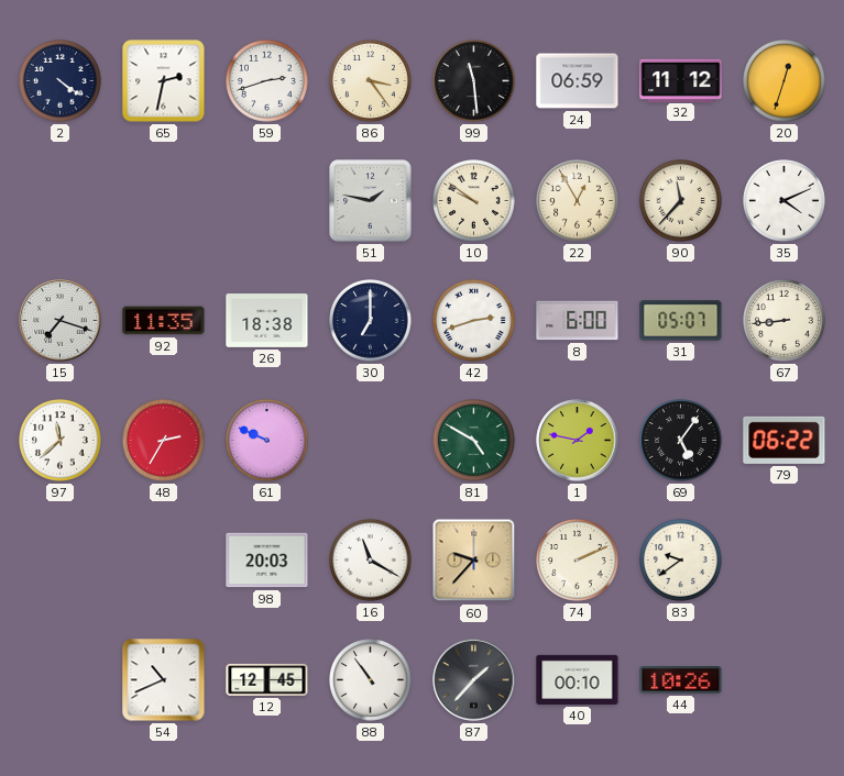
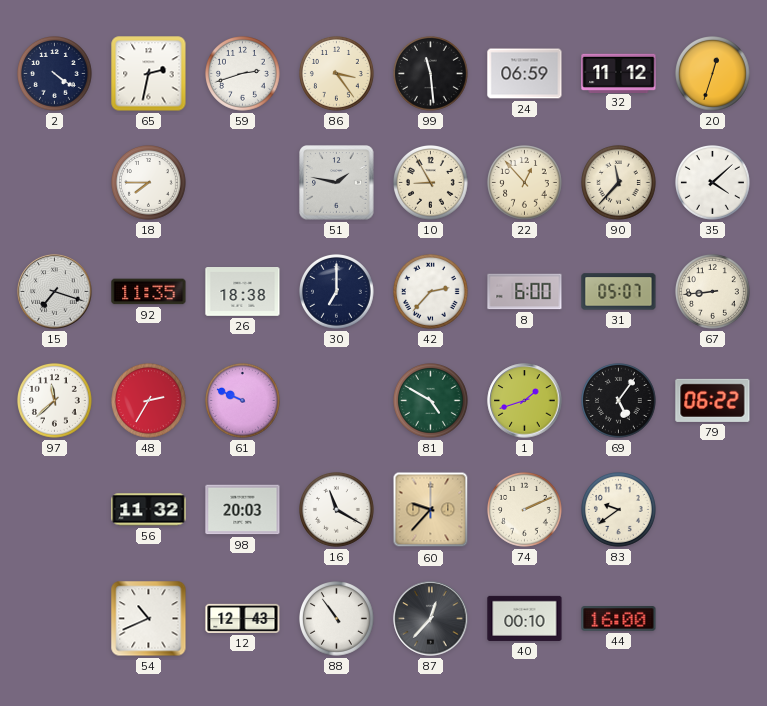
18: none -> 7:45
10: 9:51 -> 8:55
22: 12:55 -> 12:53
35: 4:11 -> 4:08
42: 2:42 -> 2:37
1: 1:47 -> 1:42
56: none -> 11:32
12: 12:45 -> 12:43
87: 1:37 -> 12:37
44: 10:26 -> 16:00
